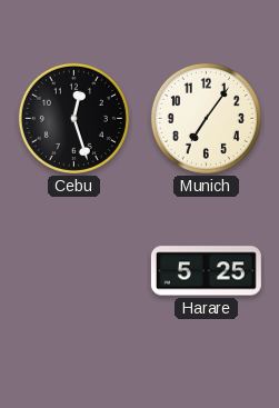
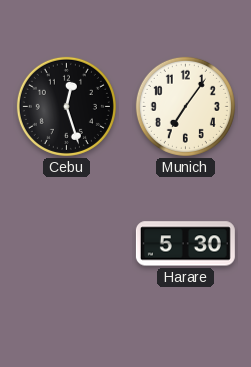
Harare: 5:25 -> 5:30
